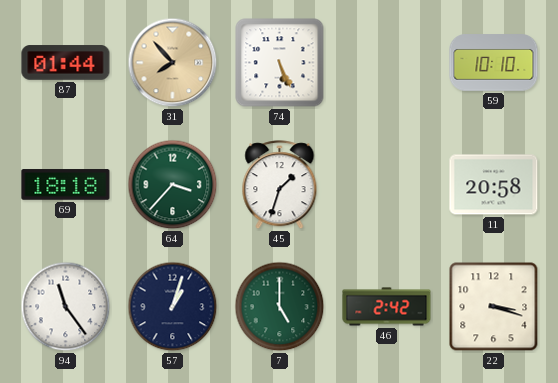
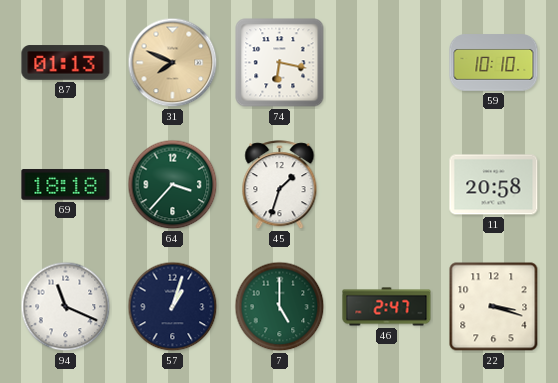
87: 01:44 -> 01:13
31: 7:53 -> 7:49
74: 5:26 -> 6:17
94: 11:24 -> 11:19
46: 2:42 -> 2:47
